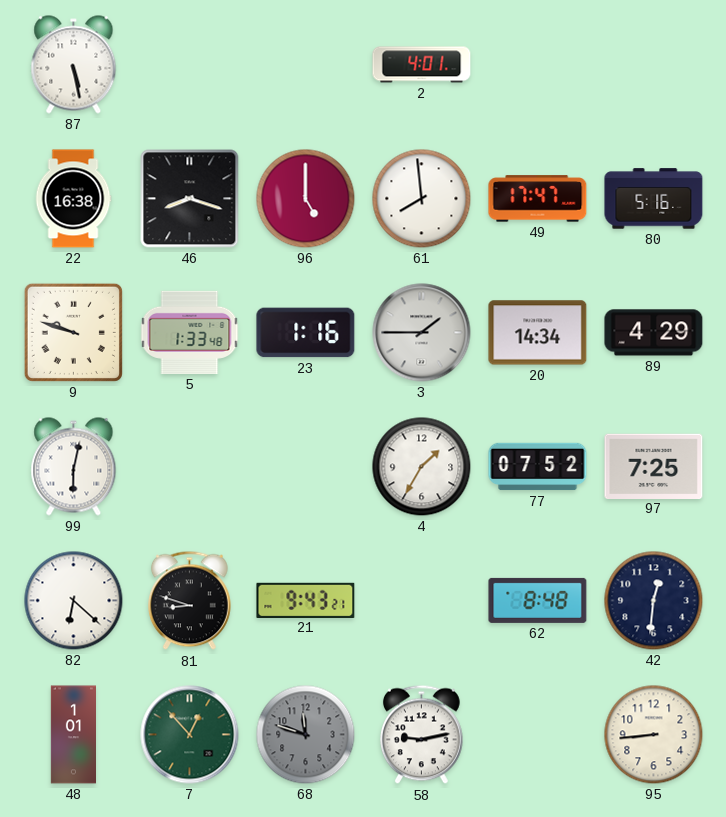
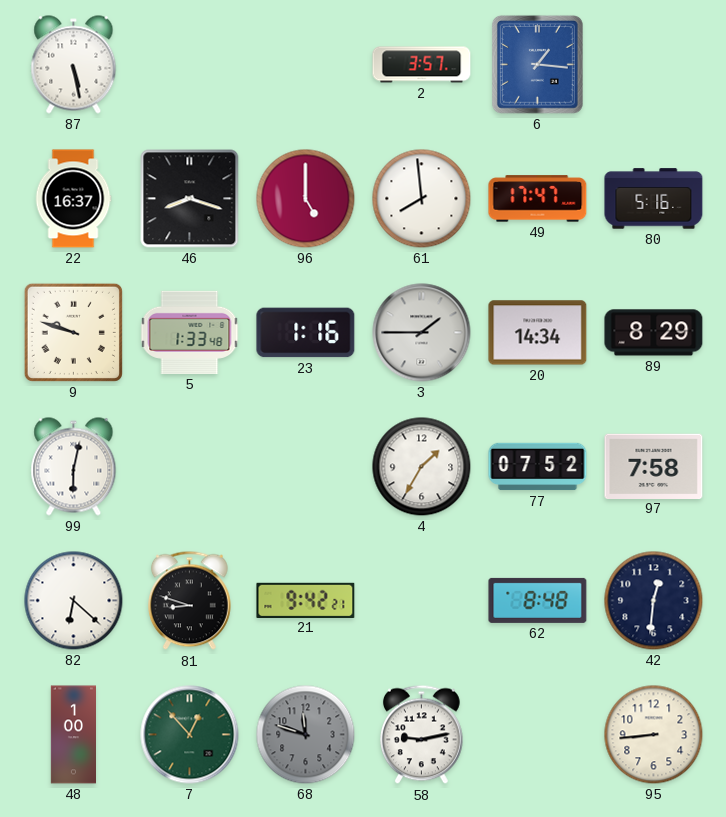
2: 4:01 -> 3:57
6: none -> 1:16
22: 16:38 -> 16:37
89: 4:29 -> 8:29
97: 7:25 -> 7:58
21: 9:43 -> 9:42
48: 1:01 -> 1:00
